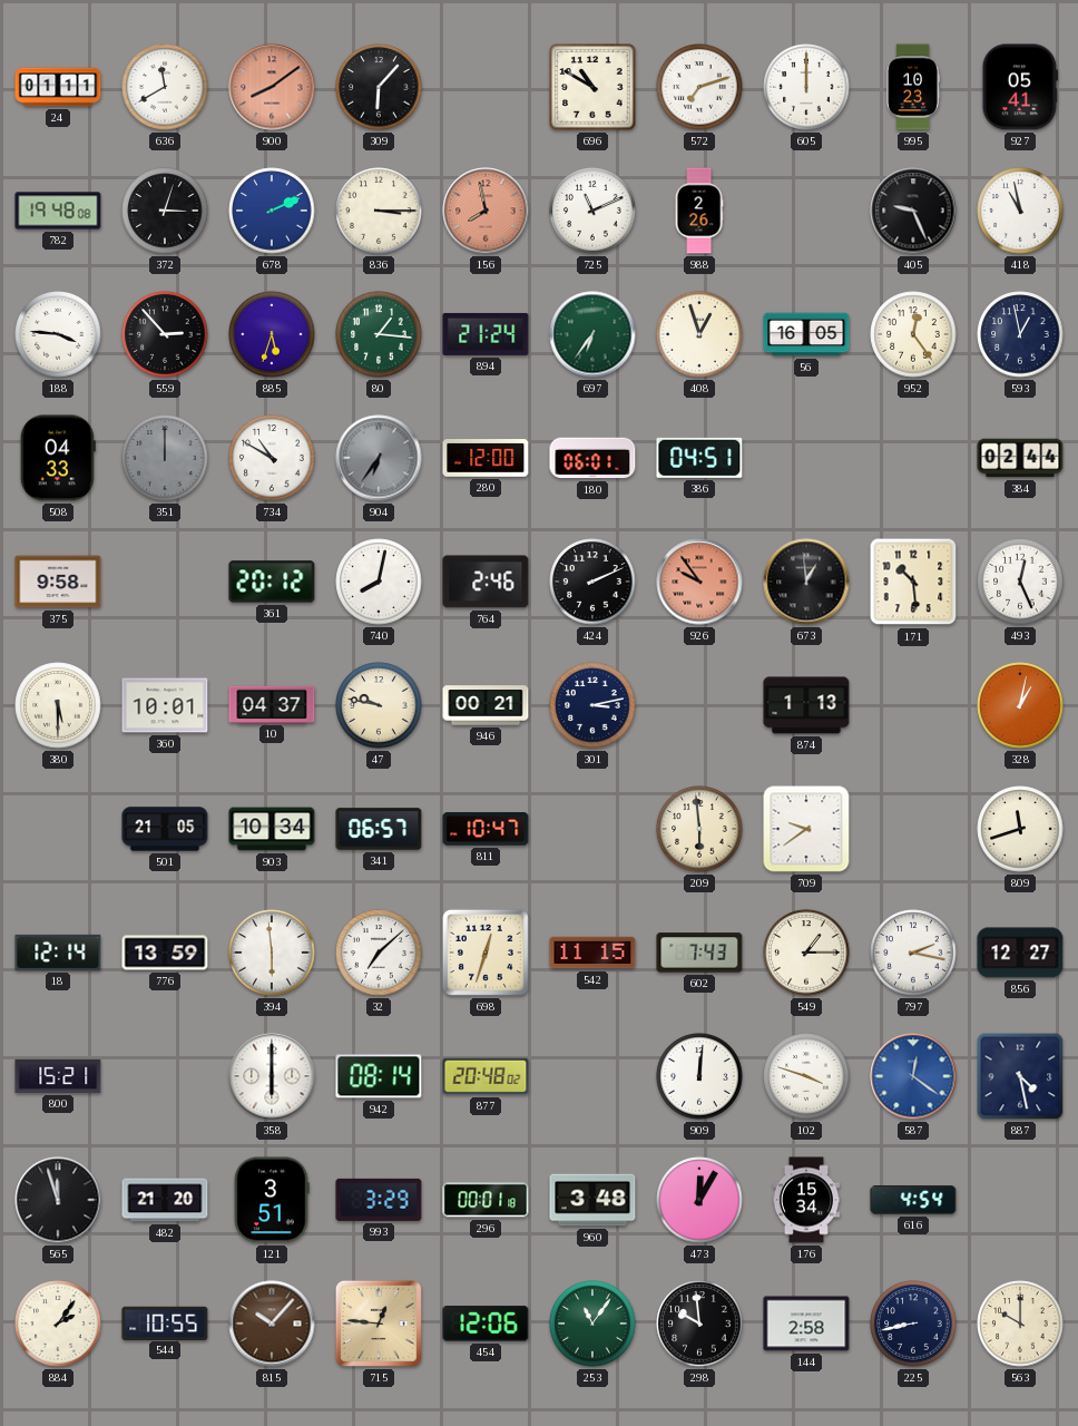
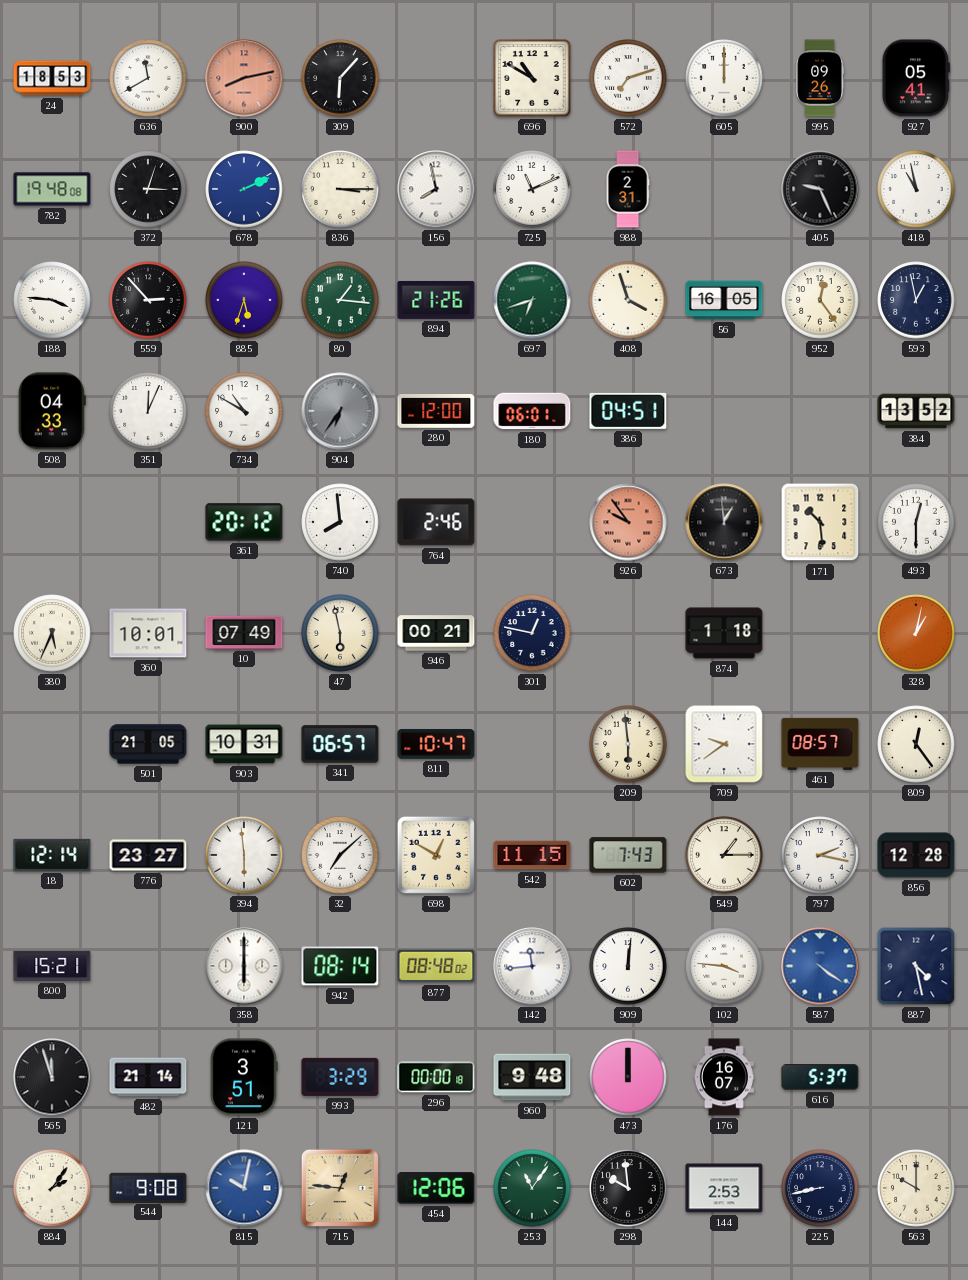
24: 01:11 -> 18:53
900: 8:09 -> 8:13
995: 10:23 -> 09:26
156 dial: salmon -> white
988: 2:26 -> 2:31
894: 21:24 -> 21:26
697: 6:36 -> 6:42
408: 12:57 -> 3:57
351: 12:00 -> 12:04
351 dial: grey -> white
384: 02:44 -> 13:52
375: 9:58 -> none
740: 8:02 -> 7:59
424: 2:11 -> none
493: 12:26 -> 12:30
380: 5:30 -> 5:34
10: 04:37 -> 07:49
47: 9:47 -> 5:58
301: 3:13 -> 12:47
874: 1:13 -> 1:18
903: 10:34 -> 10:31
461: none -> 08:57
809: 11:42 -> 12:24
776: 13:59 -> 23:27
698: 12:33 -> 12:50
856: 12:27 -> 12:28
877: 20:48 -> 08:48
142: none -> 11:44
102: 3:48 -> 3:46
587: 12:21 -> 4:21
482: 21:20 -> 21:14
296: 00:01 -> 00:00
960: 3:48 -> 9:48
473: 12:05 -> 12:00
176: 15:34 -> 16:07
616: 4:54 -> 5:37
544: 10:55 -> 9:08
815: 10:07 -> 10:02
815 dial: brown -> blue
144: 2:58 -> 2:53
